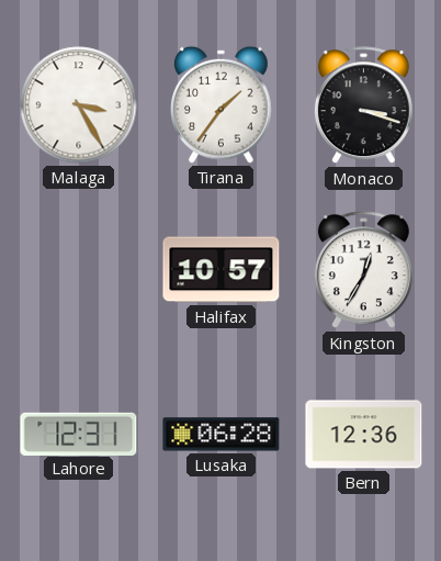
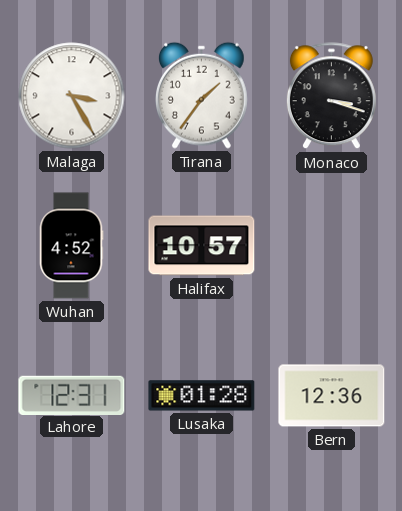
Wuhan: none -> 4:52
Kingston: 12:35 -> none
Lusaka: 06:28 -> 01:28
